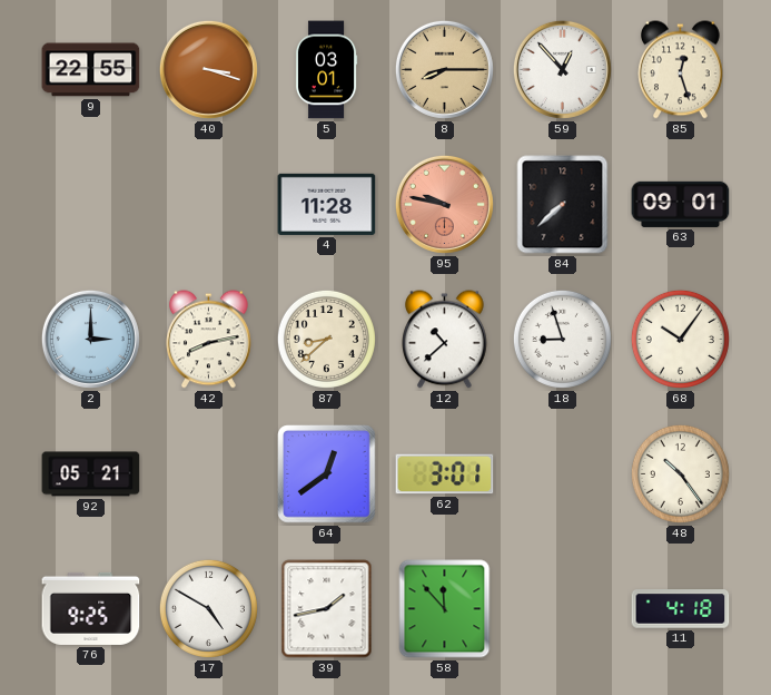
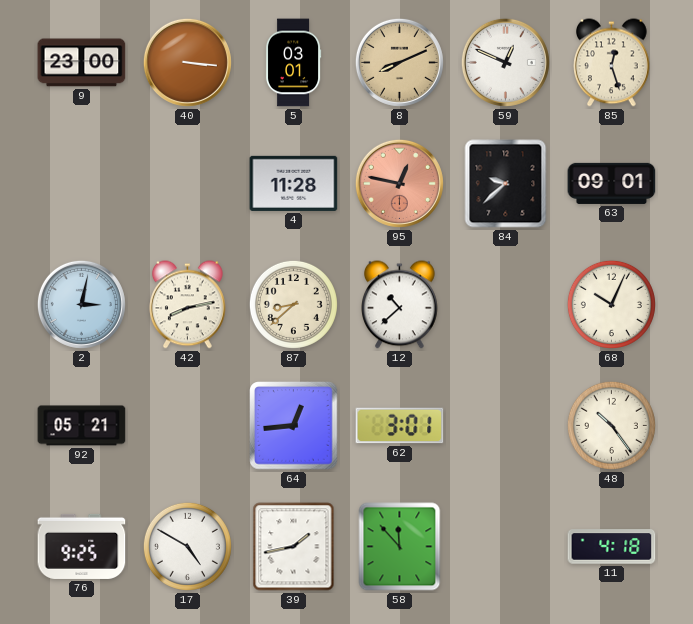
9: 22:55 -> 23:00
40: 3:18 -> 3:16
8: 8:15 -> 8:11
59: 12:53 -> 12:49
95: 9:47 -> 12:47
84: 7:38 -> 9:38
2: 3:00 -> 3:02
18: 8:57 -> none
68: 10:06 -> 10:04
64: 12:39 -> 12:44
